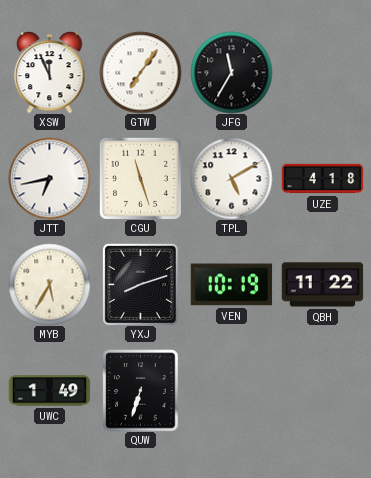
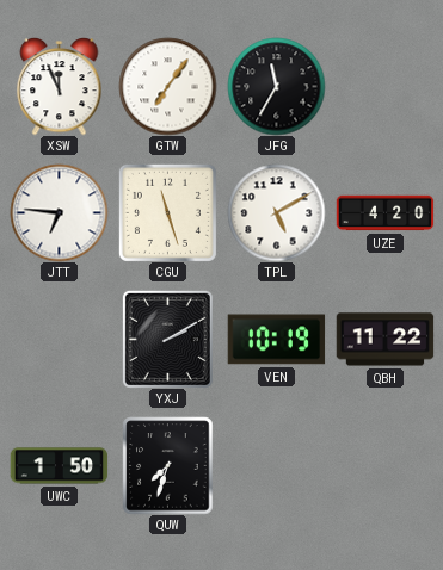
JTT: 6:43 -> 6:46
UZE: 4:18 -> 4:20
MYB: 5:35 -> none
YXJ: 8:12 -> 2:10
UWC: 1:49 -> 1:50
QUW: 6:33 -> 7:33
